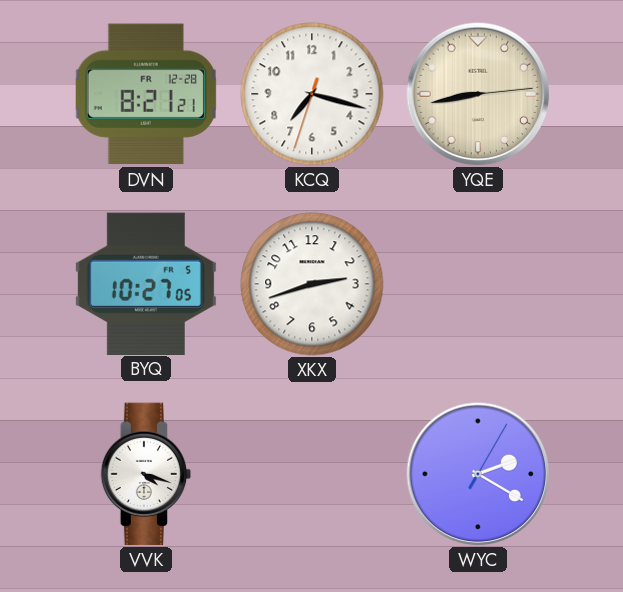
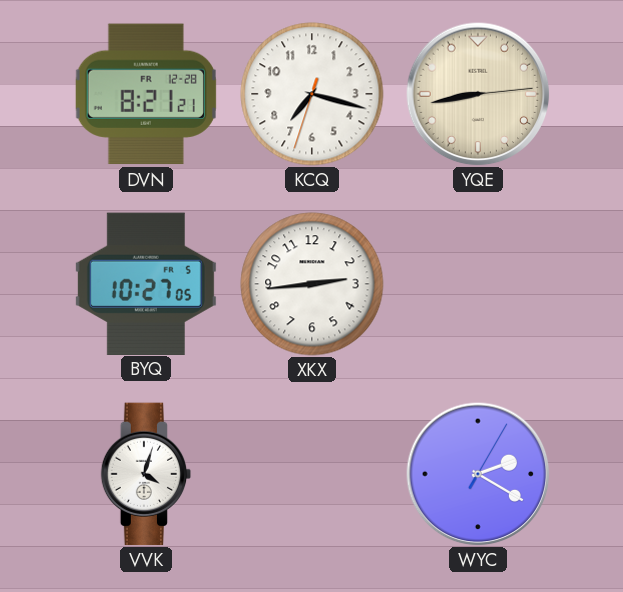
XKX: 2:42 -> 2:44
VVK: 4:18 -> 4:03
